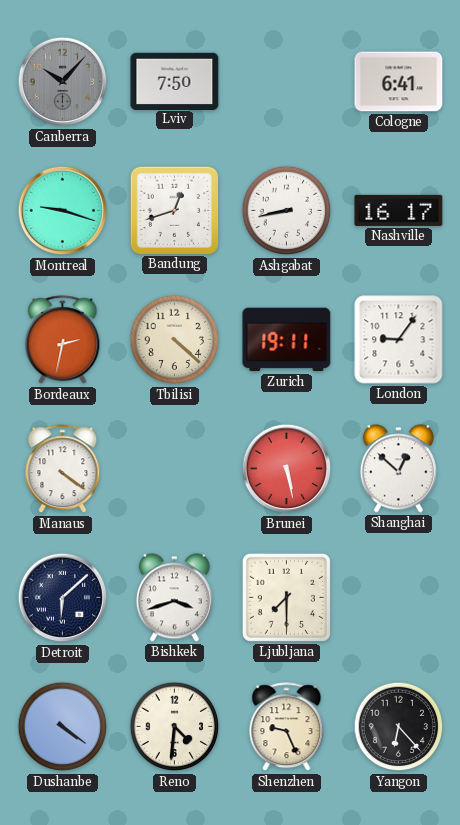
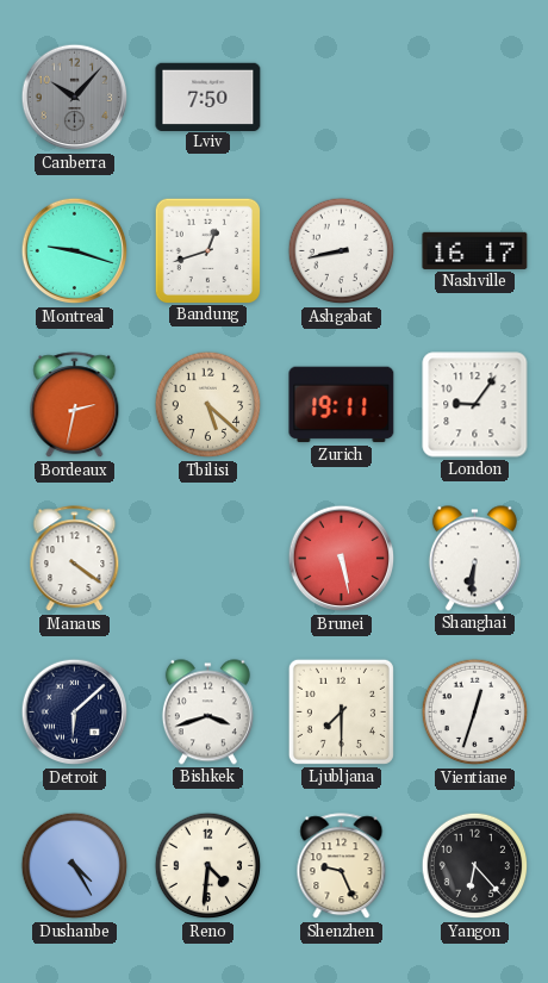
Cologne: 6:41 -> none
Tbilisi: 4:22 -> 5:22
Shanghai: 12:52 -> 6:31
Vientiane: none -> 12:33
Dushanbe: 4:21 -> 4:25
